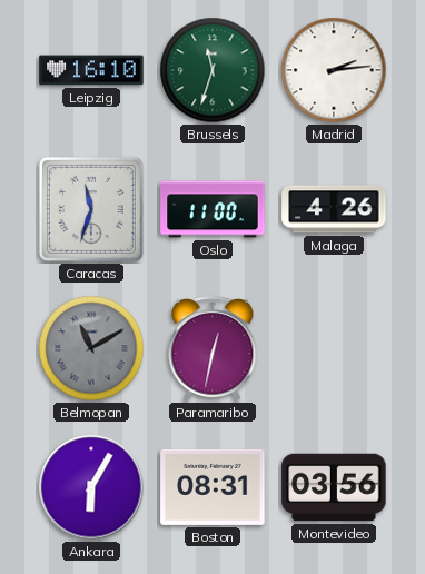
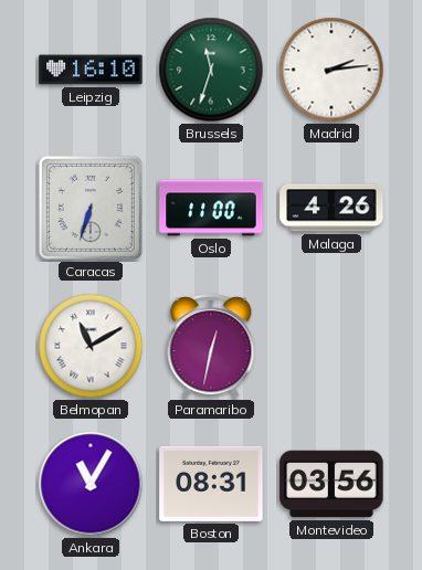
Caracas: 11:33 -> 6:33
Belmopan dial: grey -> white
Ankara: 6:05 -> 11:05
